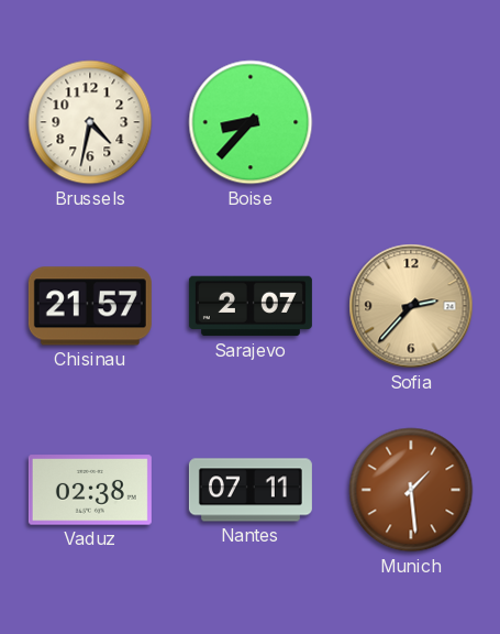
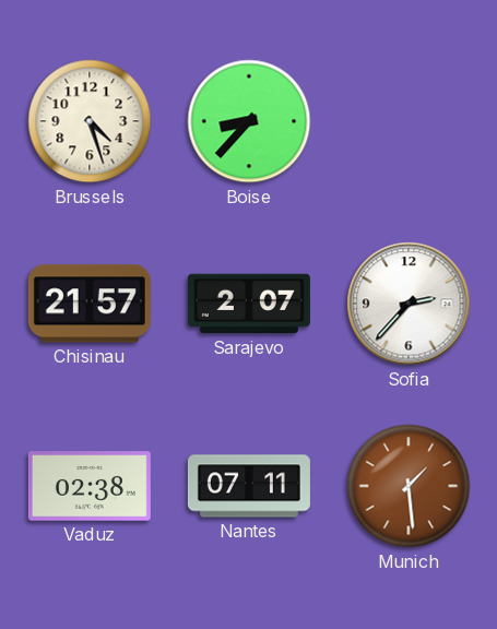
Brussels: 4:32 -> 4:27
Sofia dial: champagne -> white
